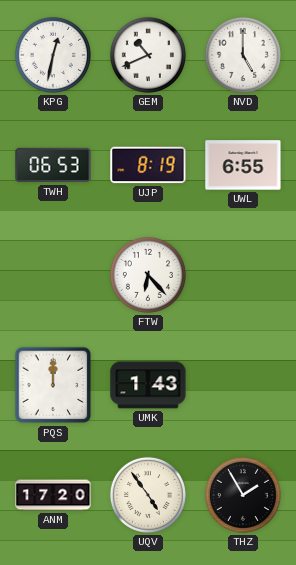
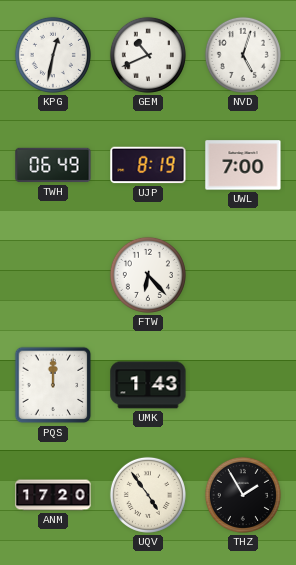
NVD: 5:00 -> 5:03
TWH: 06:53 -> 06:49
UWL: 6:55 -> 7:00
